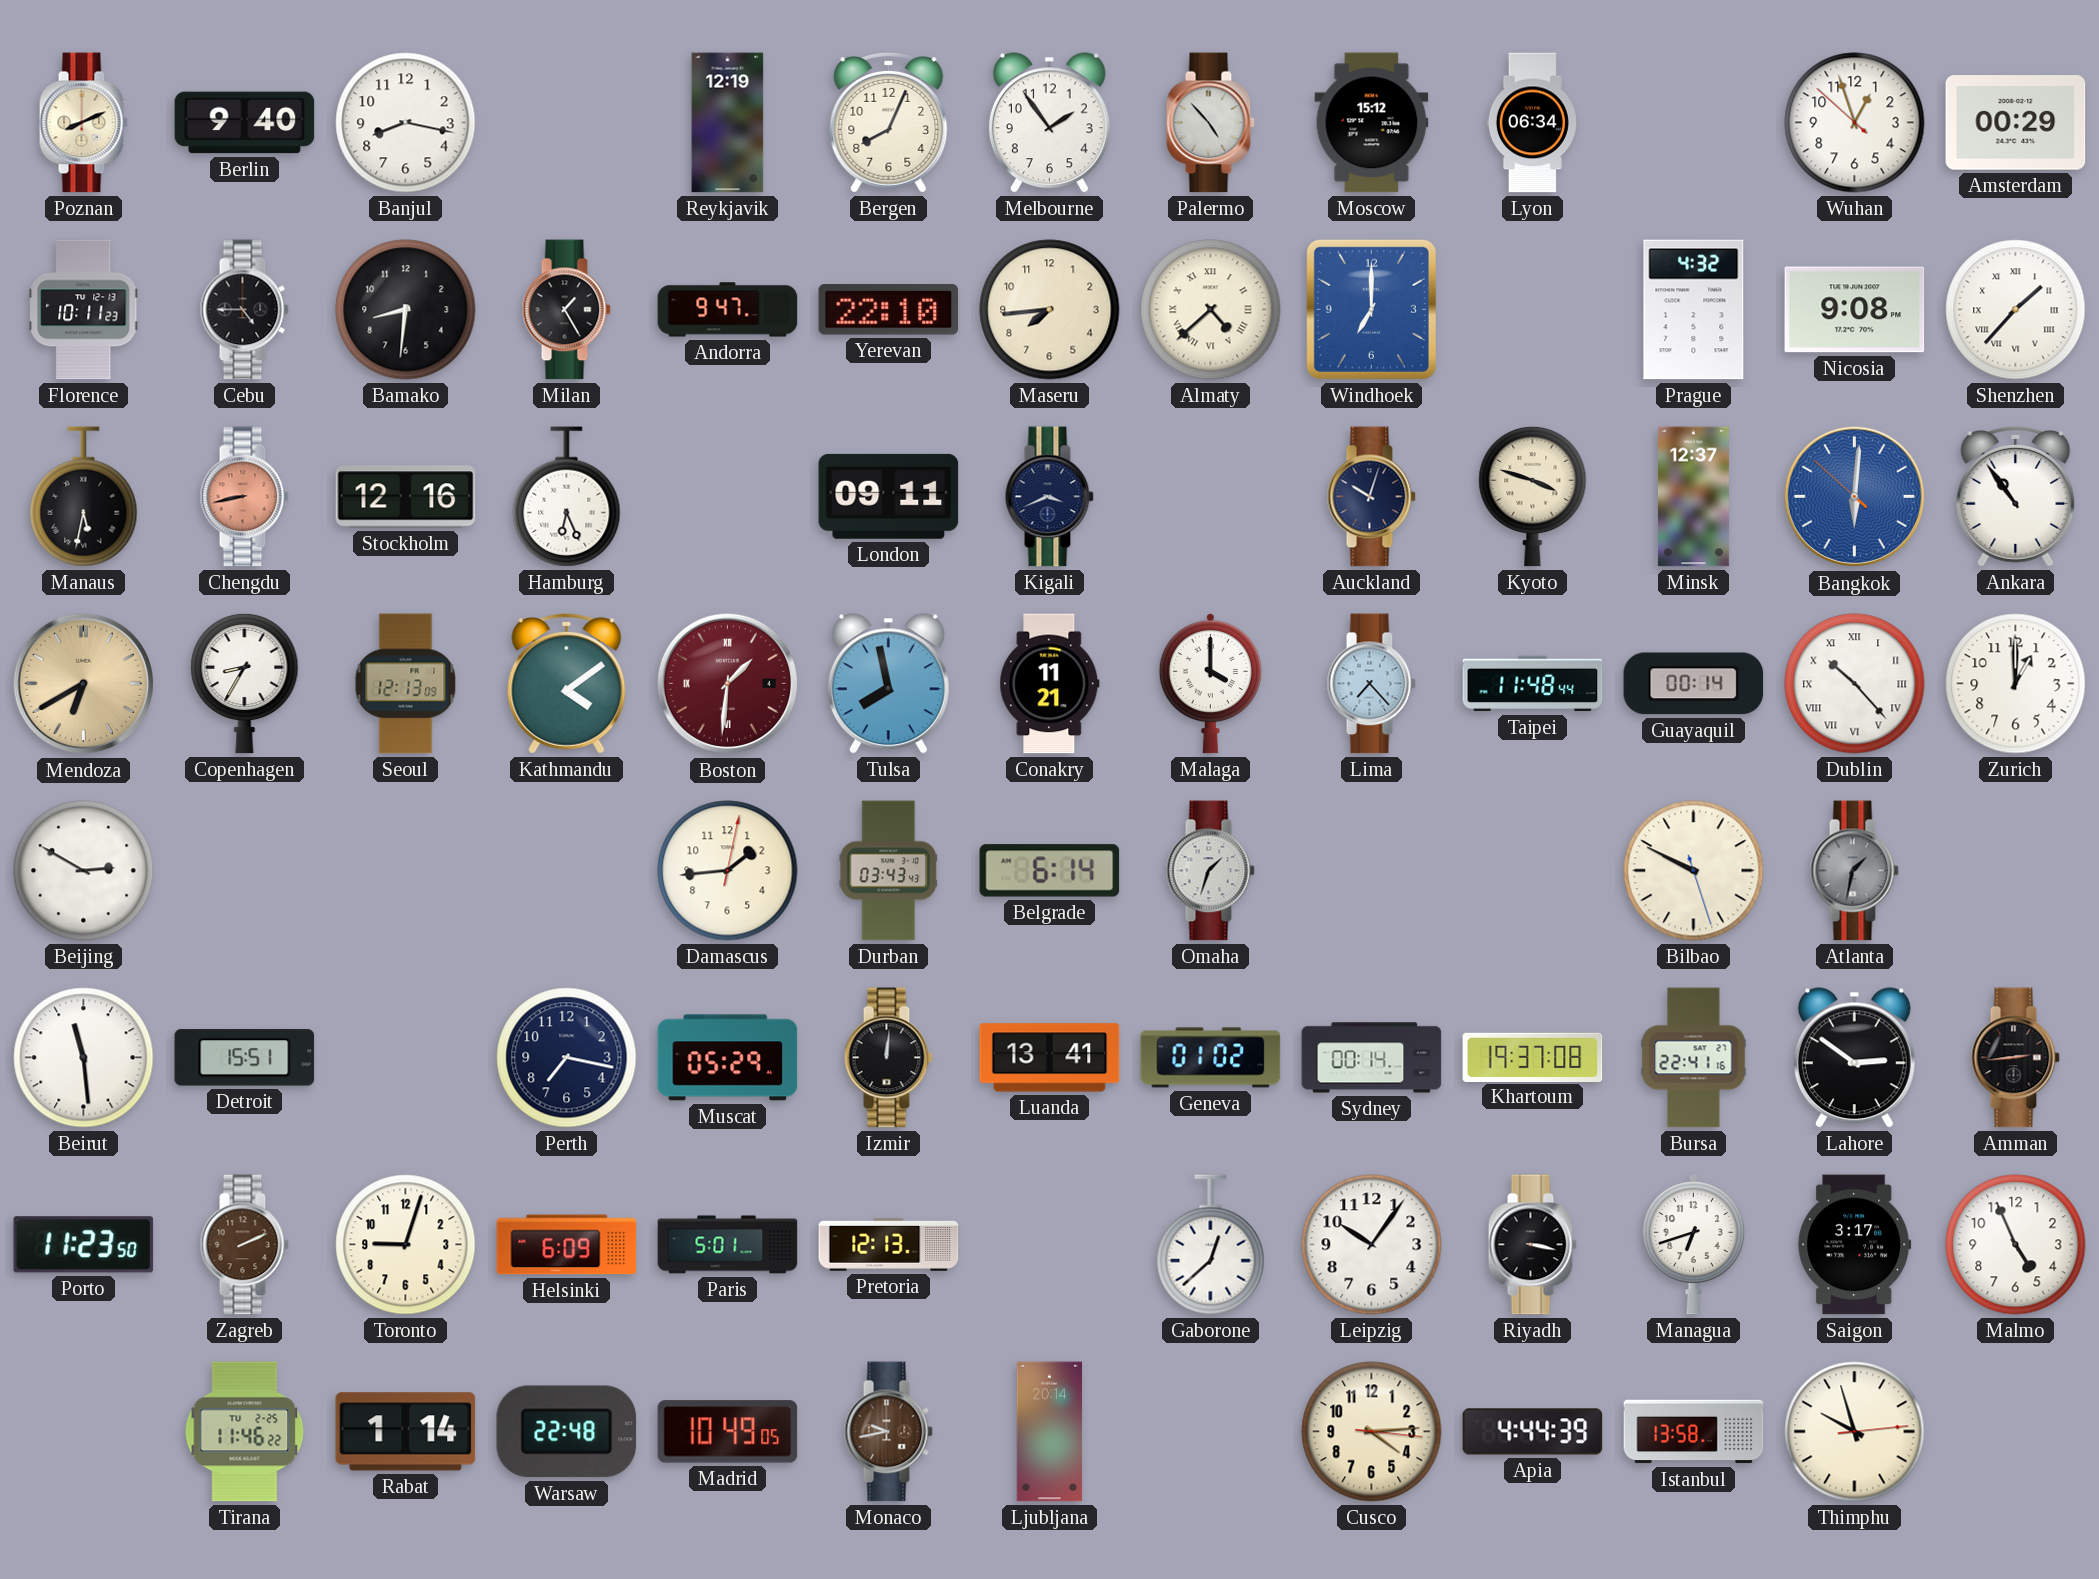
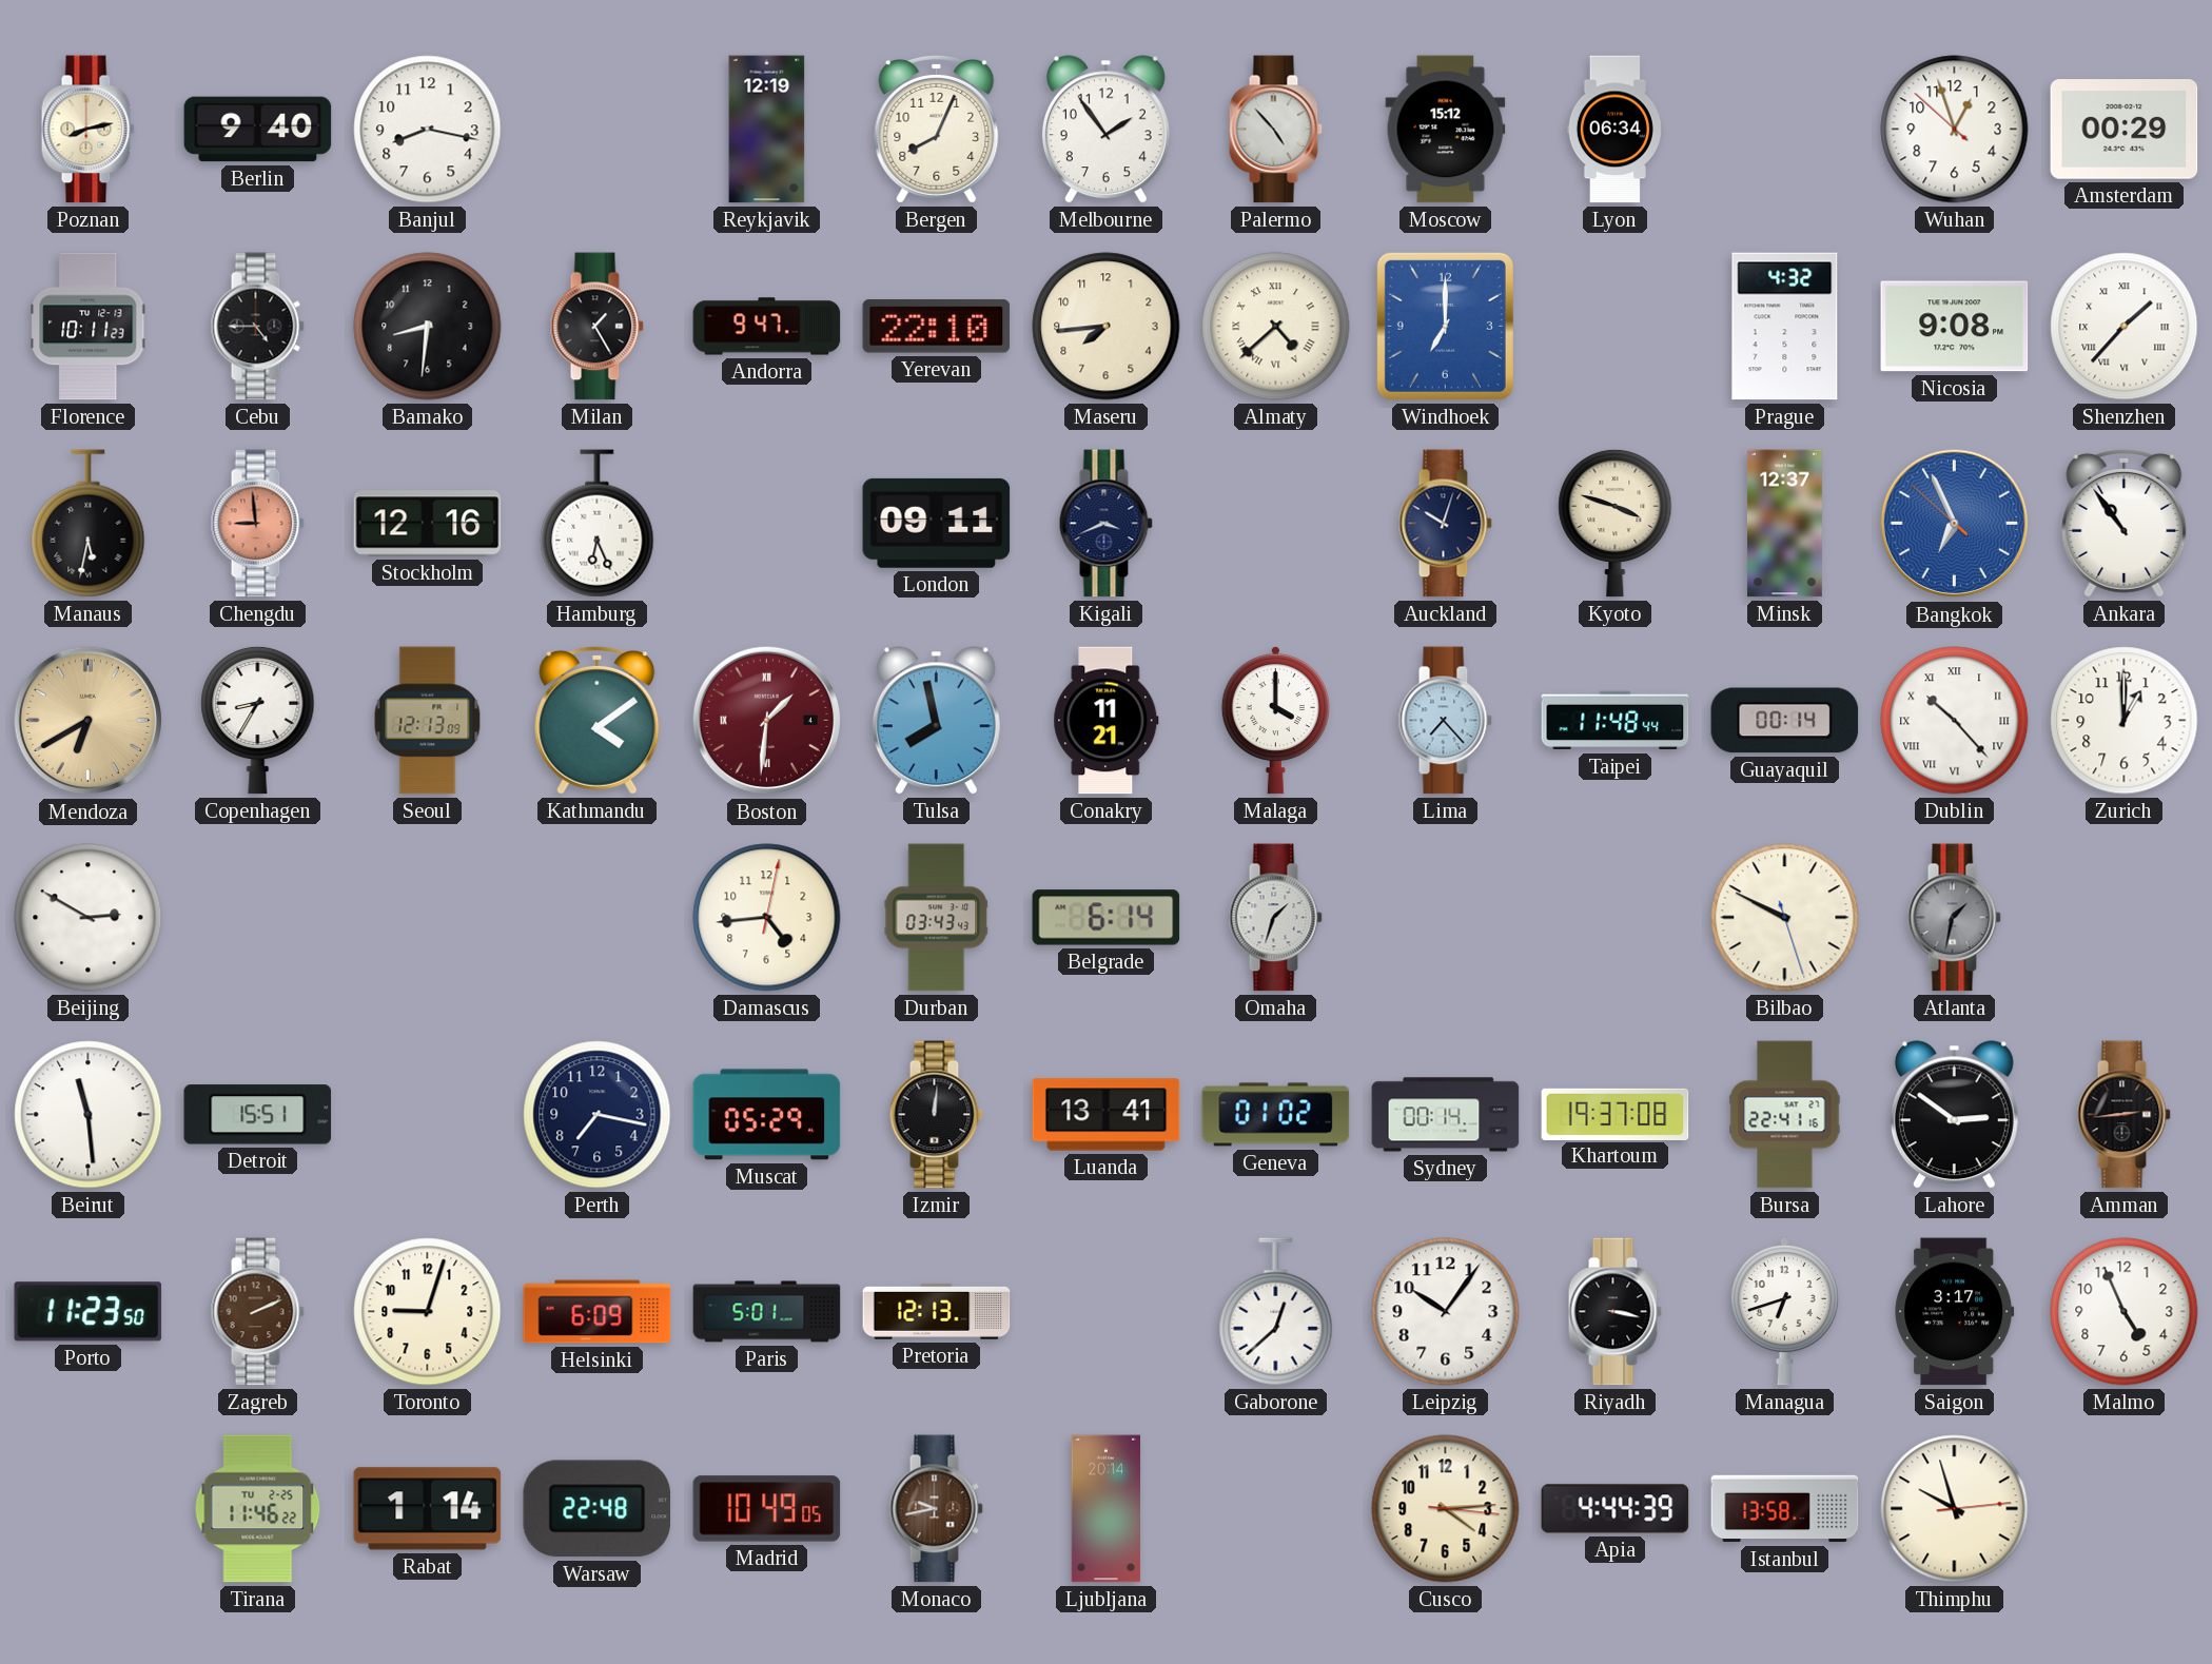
Poznan: 8:11 -> 8:13
Chengdu: 8:43 -> 8:59
Bangkok: 6:00 -> 6:55
Damascus: 1:44 -> 4:44
